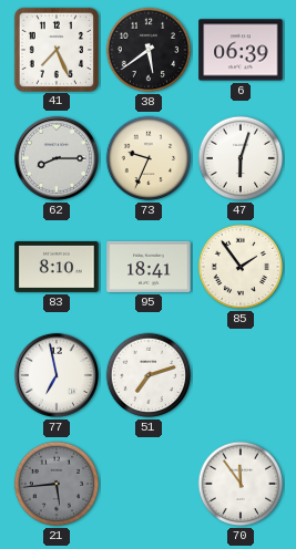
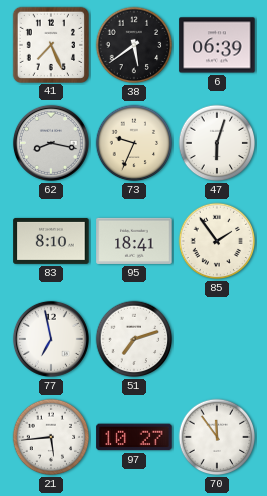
62: 8:15 -> 8:17
21 dial: grey -> white
97: none -> 10:27
